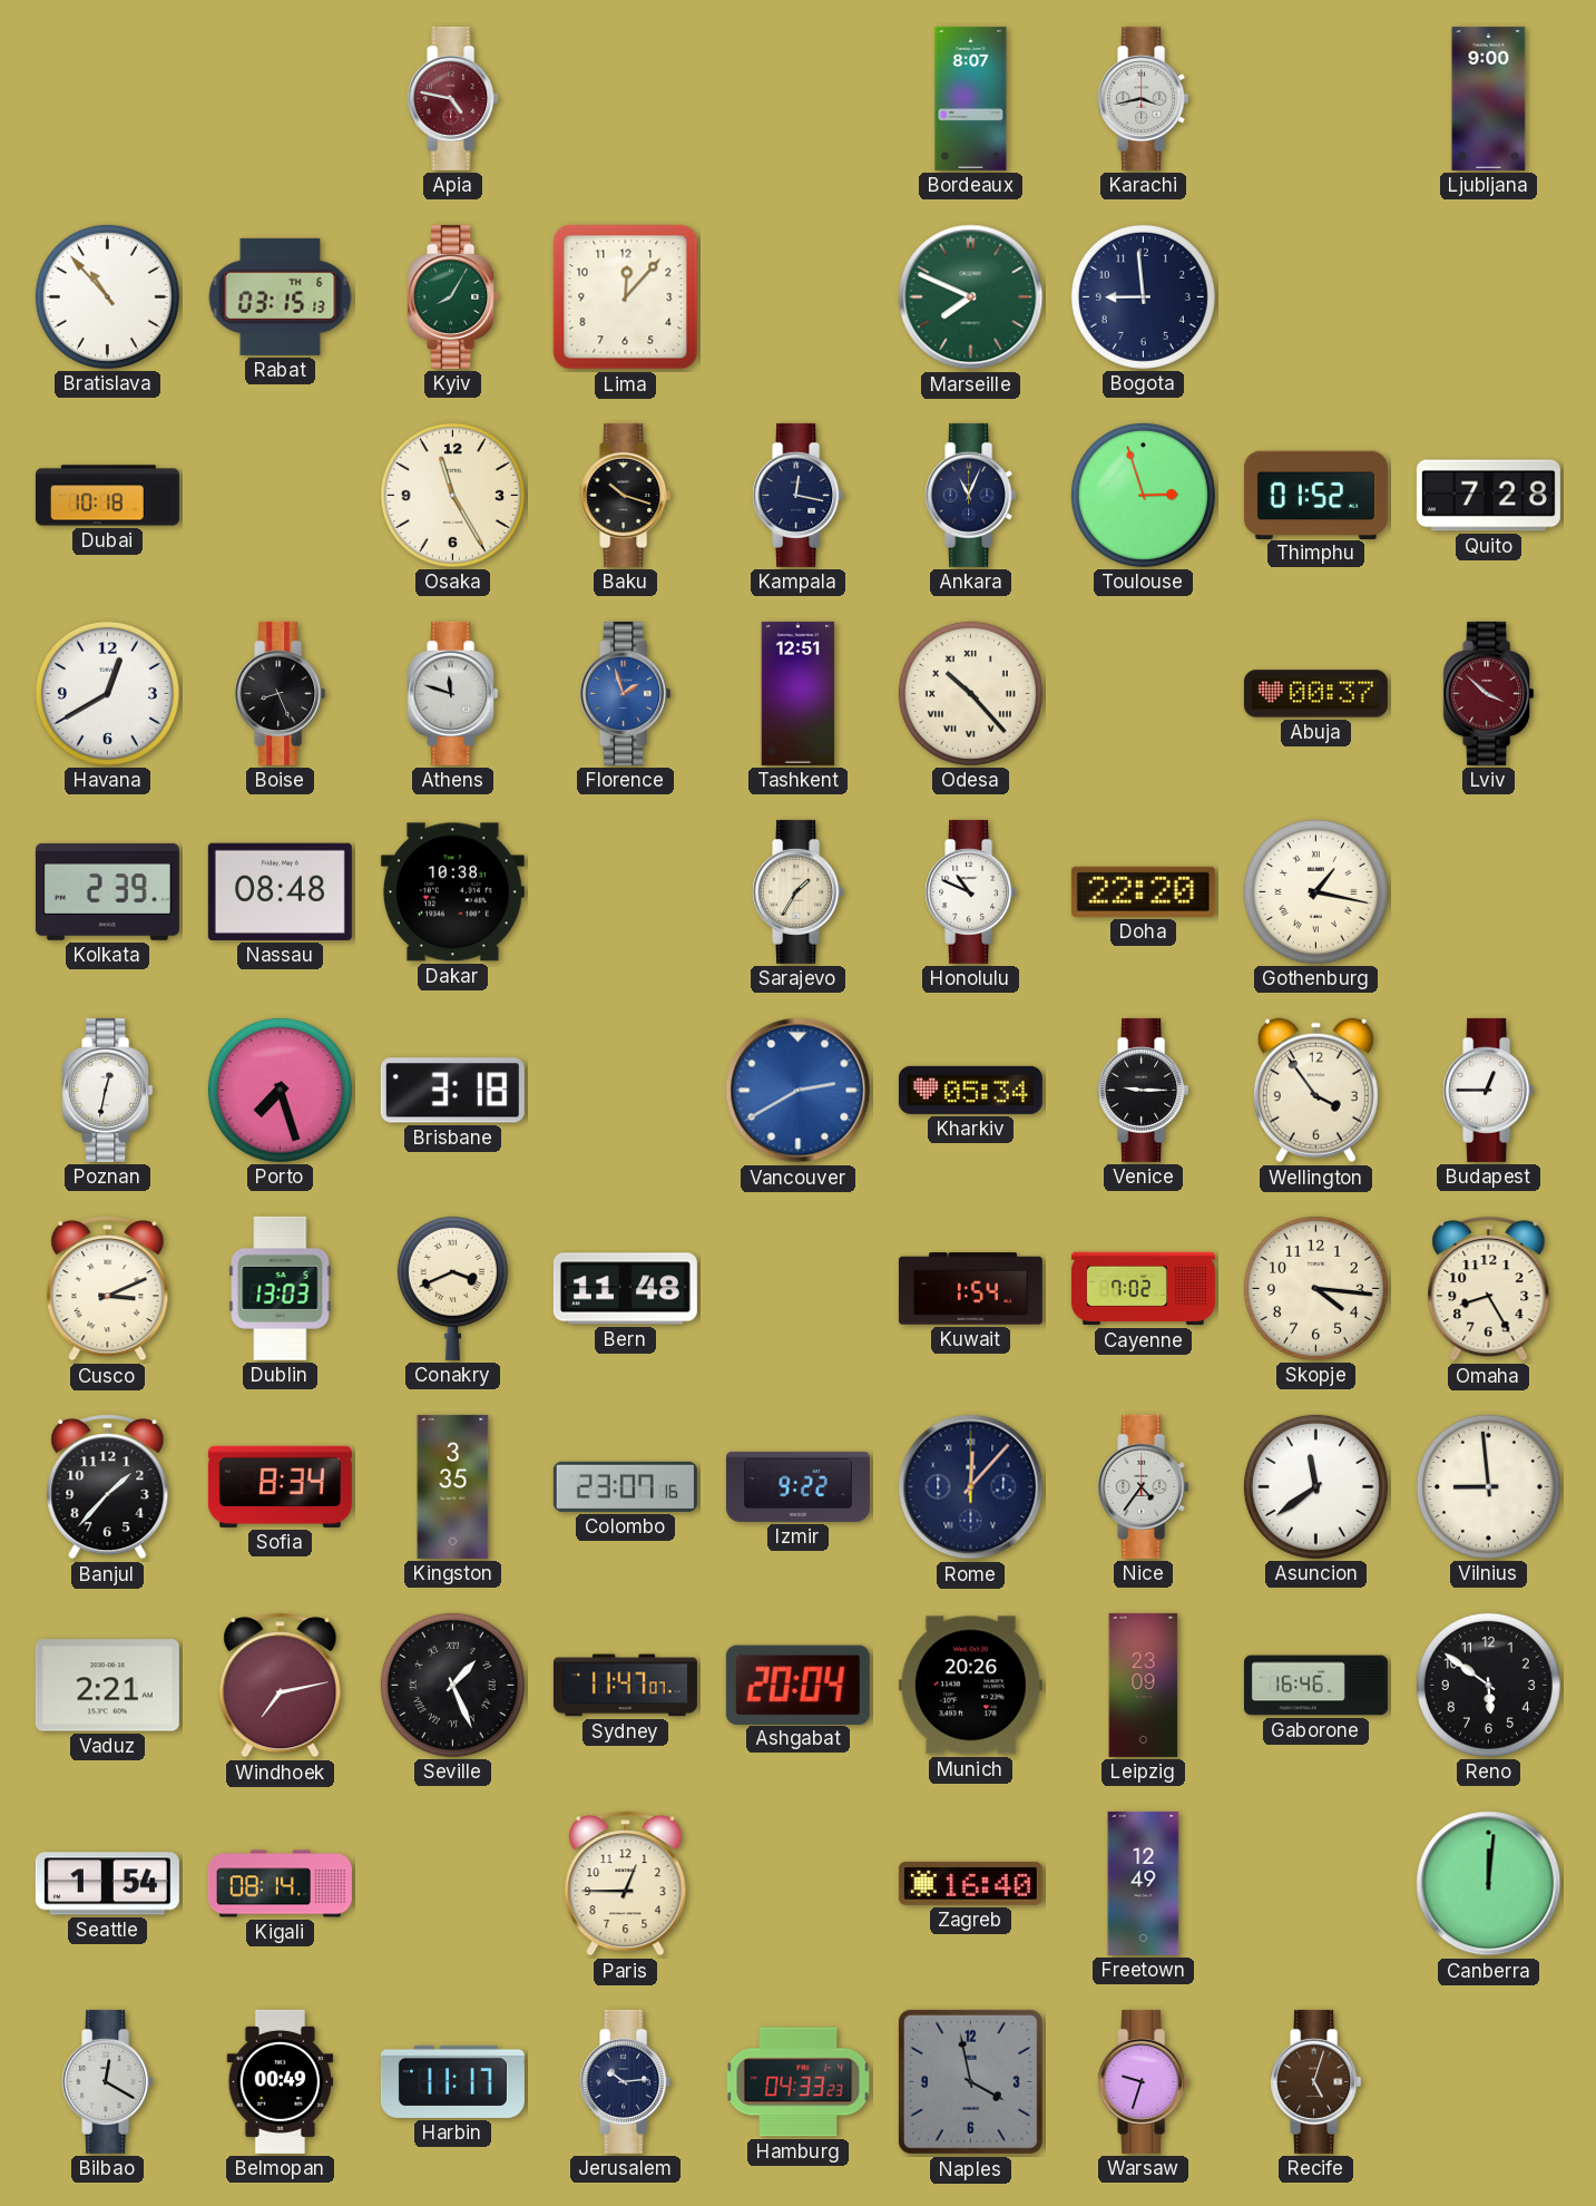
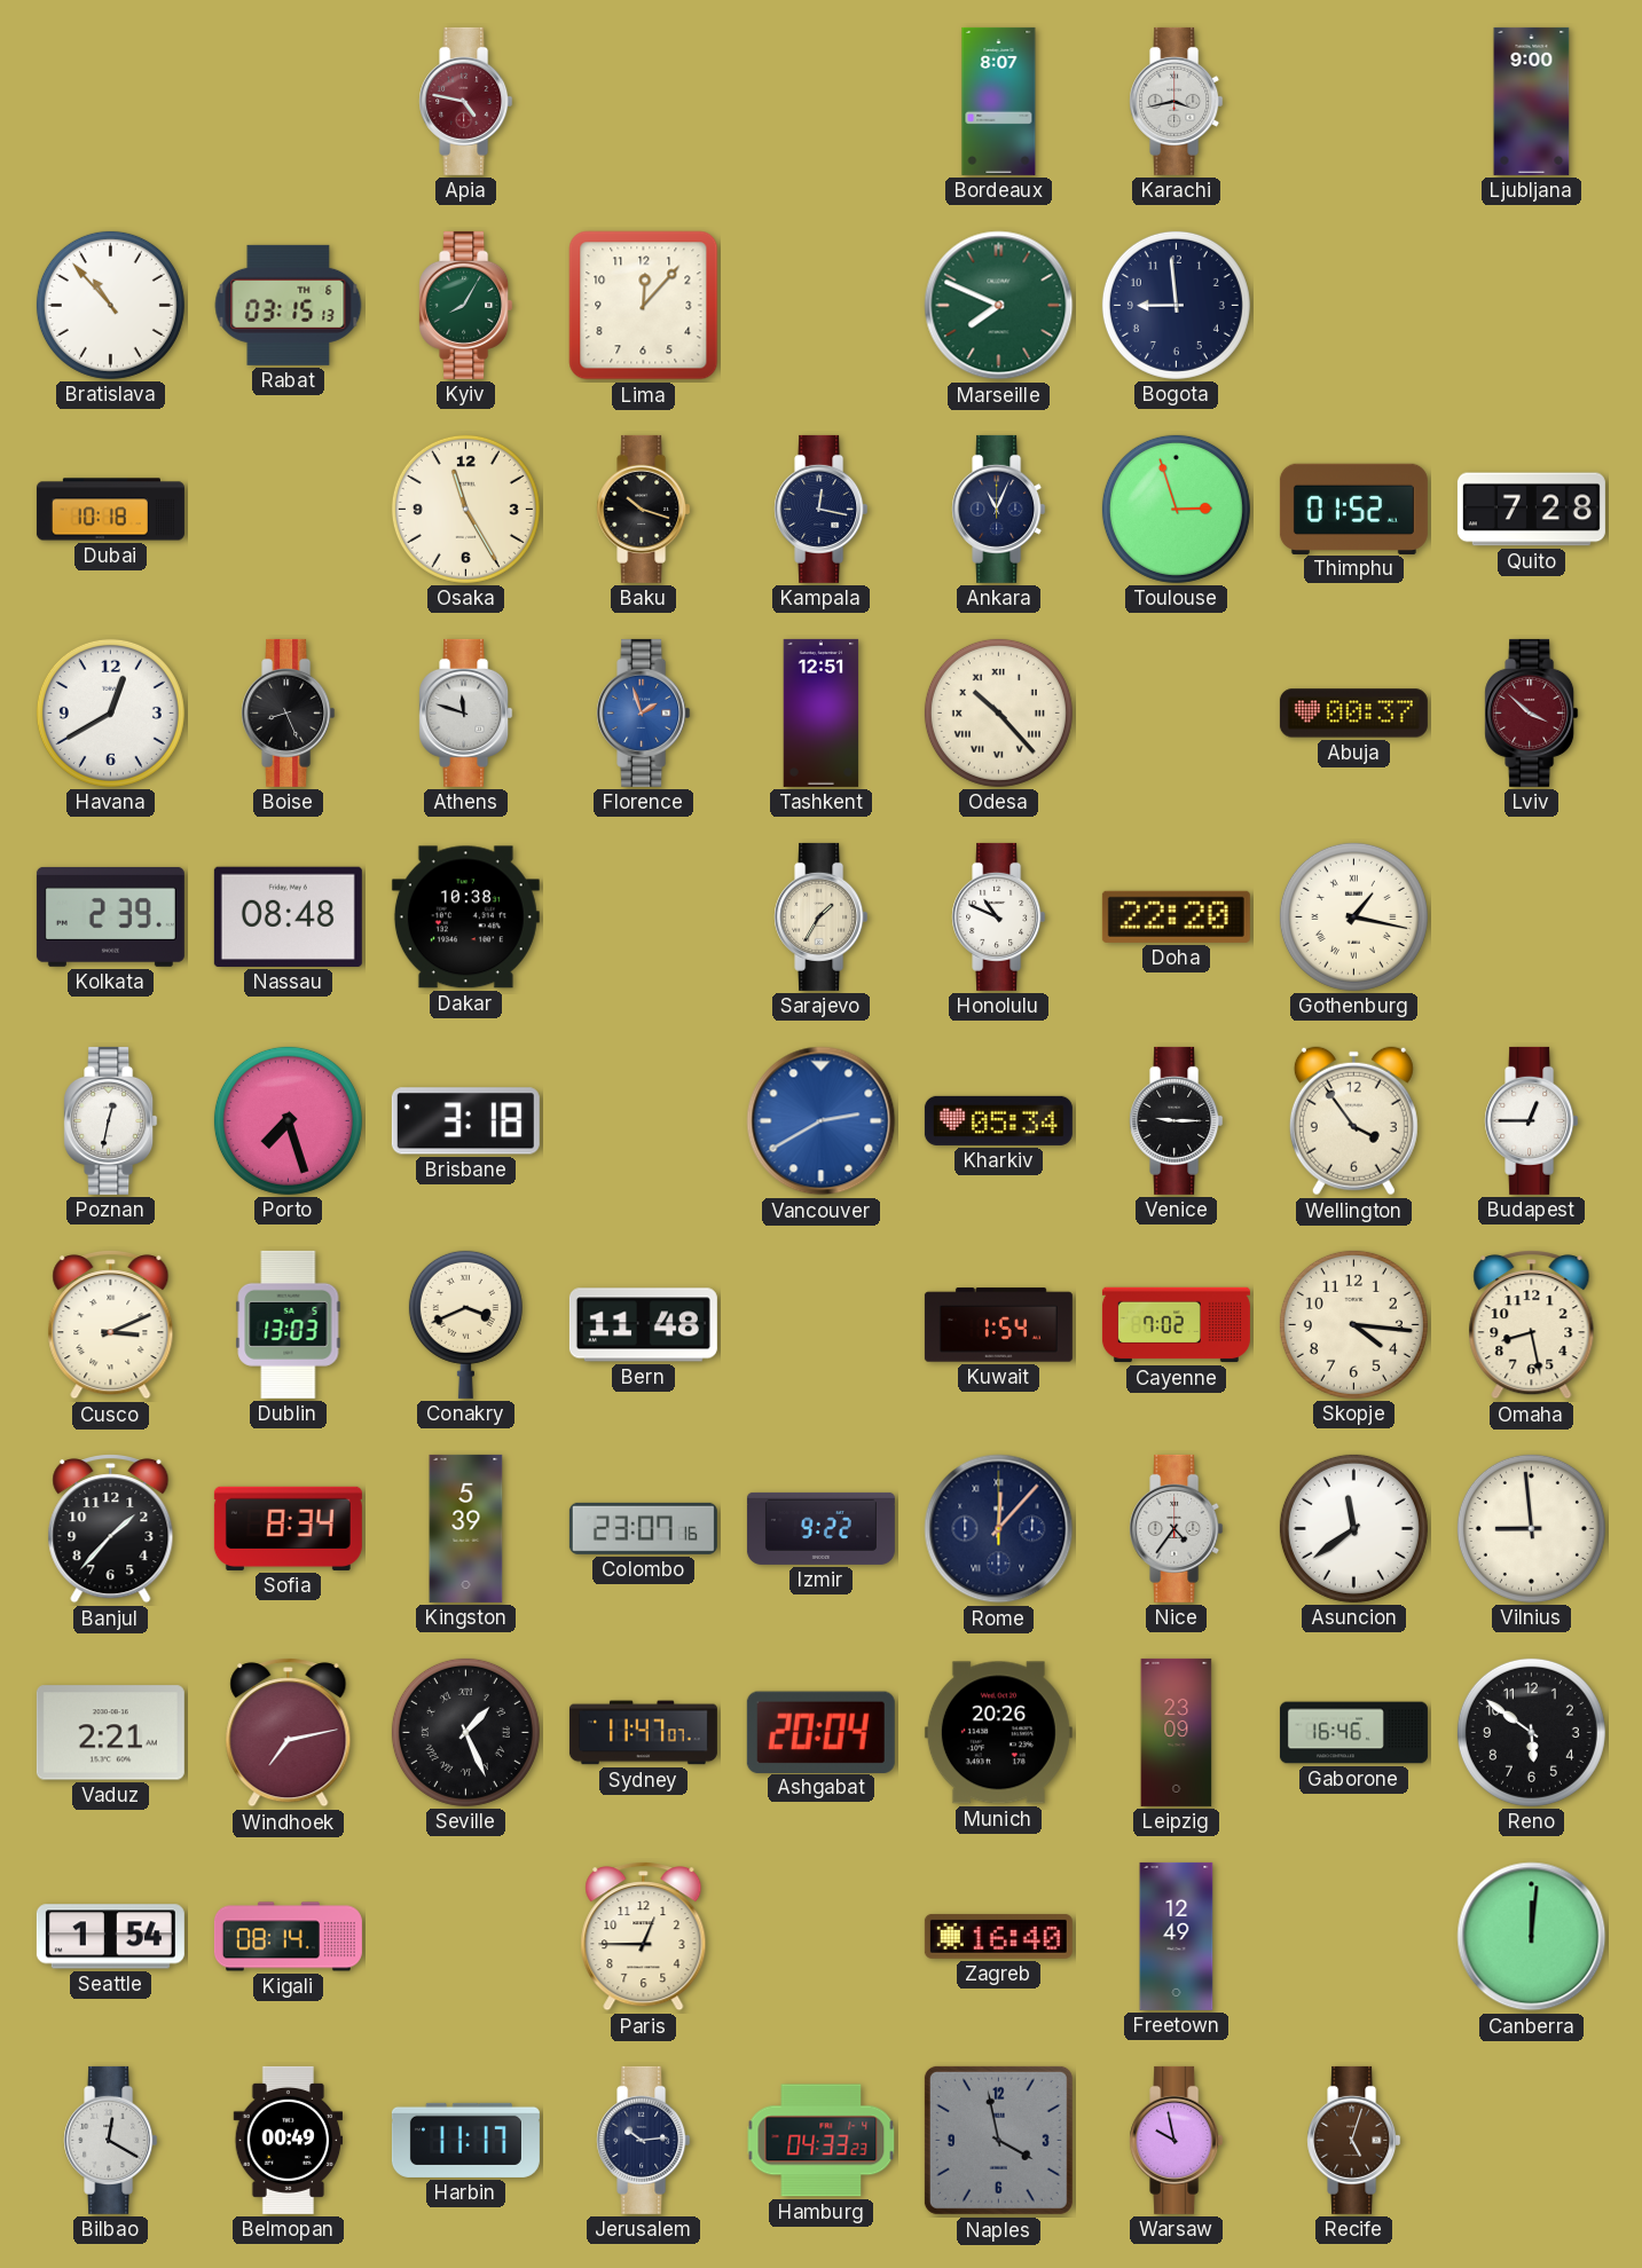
Omaha: 8:25 -> 8:28
Kingston: 3:35 -> 5:39
Warsaw: 9:33 -> 9:58
